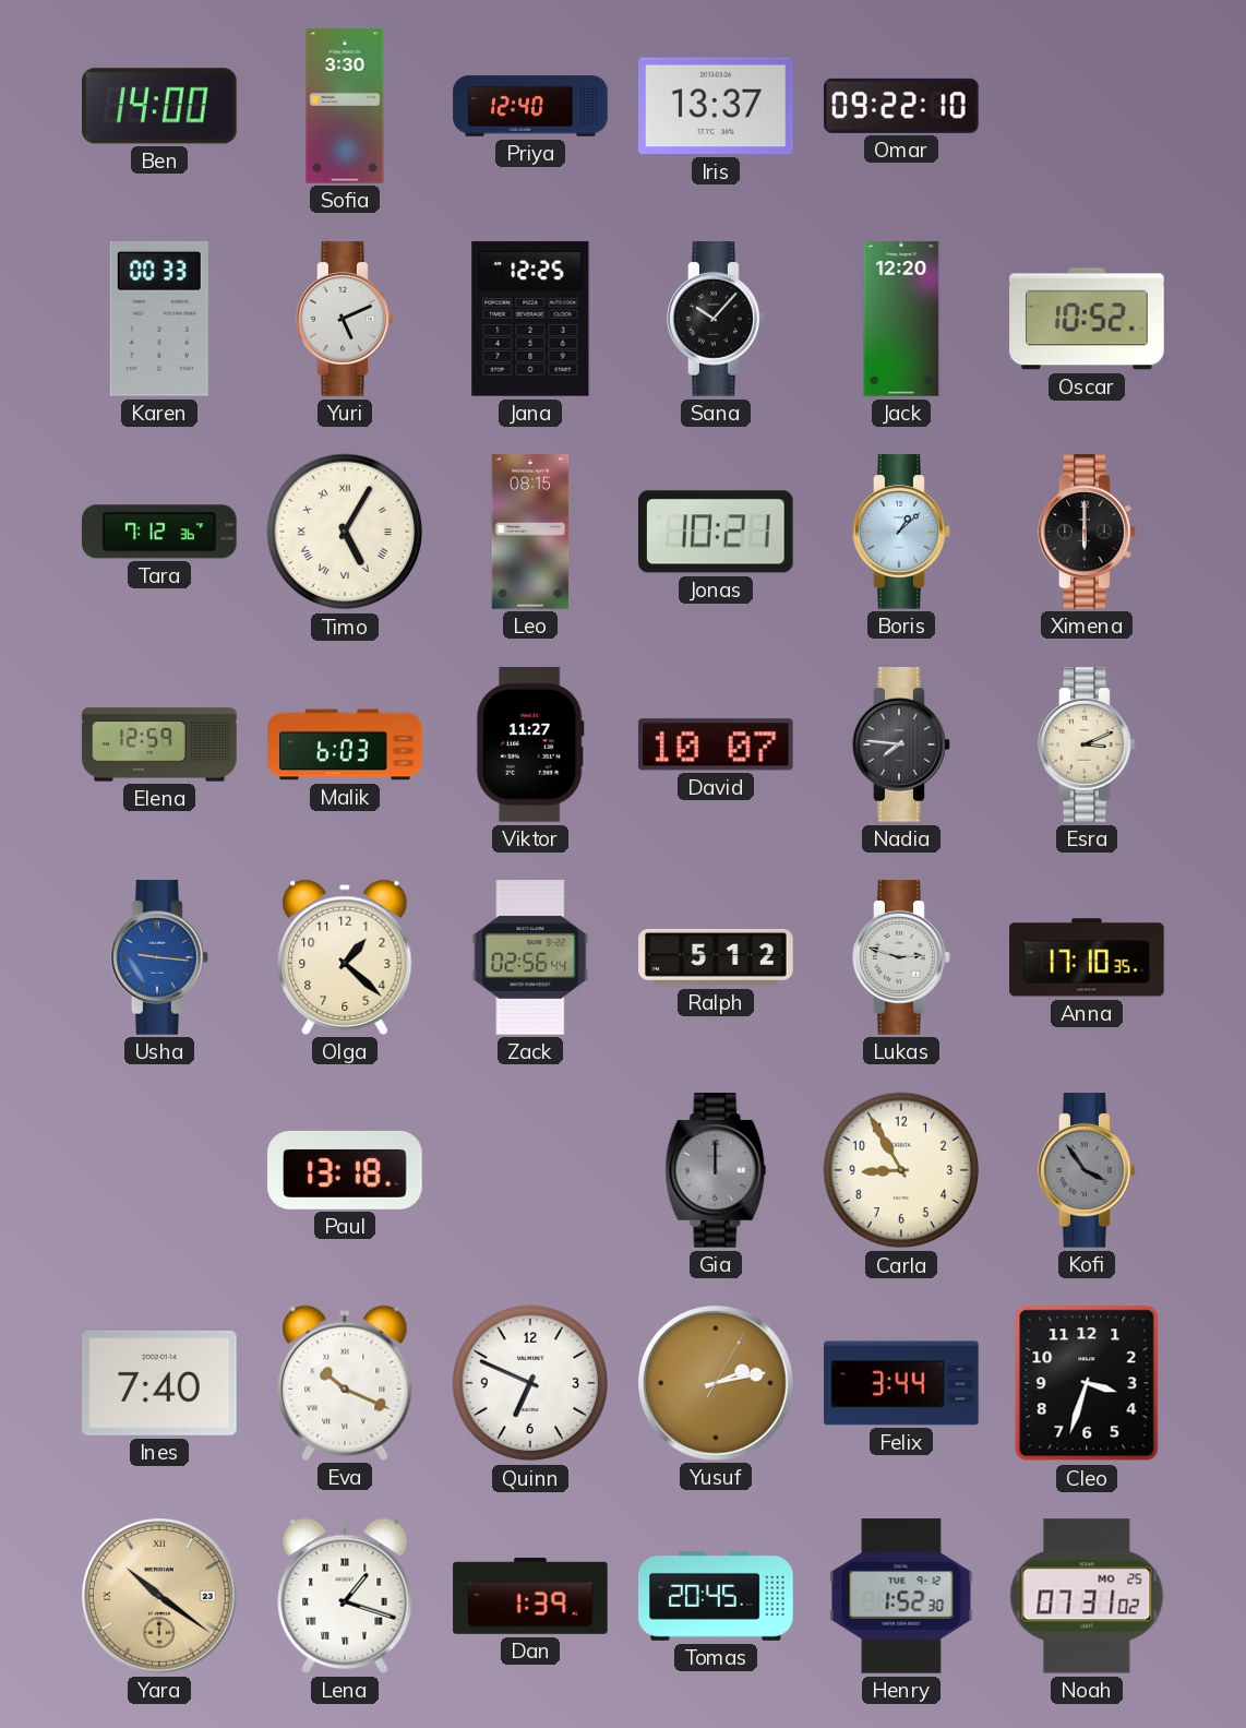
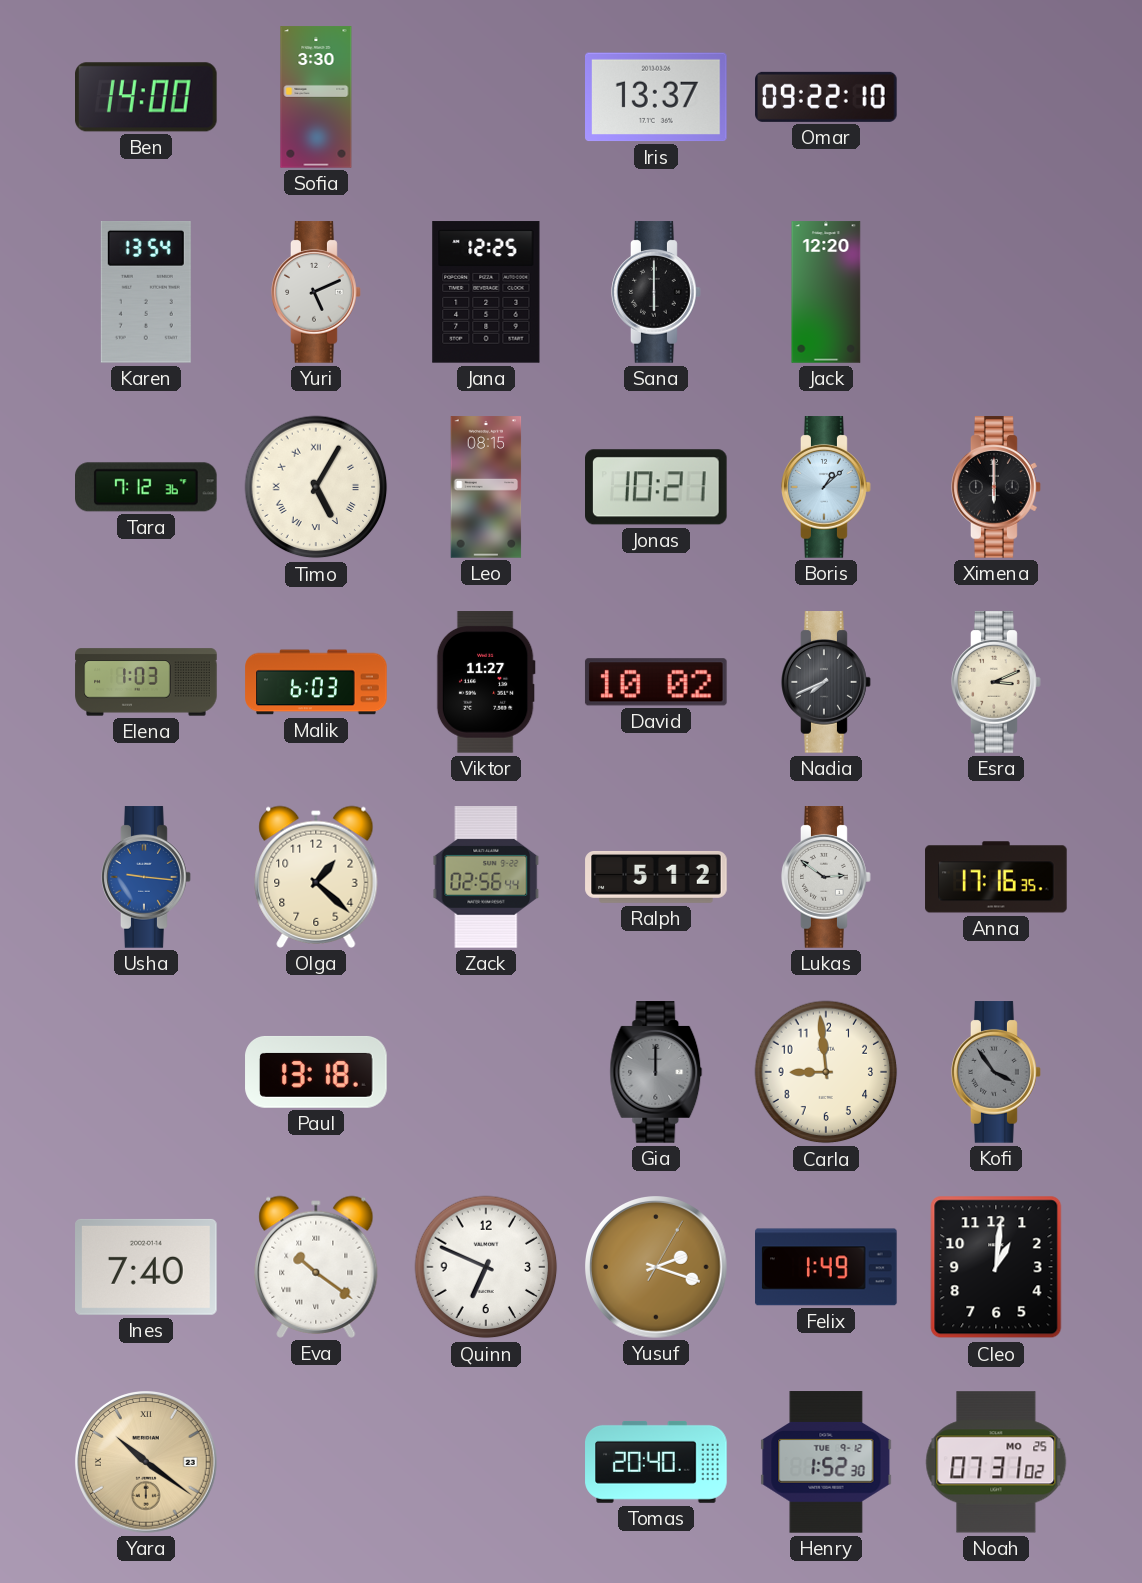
Priya: 12:40 -> none
Karen: 00:33 -> 13:54
Sana: 10:07 -> 6:00
Oscar: 10:52 -> none
Elena: 12:59 -> 1:03
David: 10:07 -> 10:02
Nadia: 7:46 -> 7:41
Lukas: 2:48 -> 2:51
Anna: 17:10 -> 17:16
Carla: 8:55 -> 8:59
Eva: 10:19 -> 10:21
Yusuf: 2:13 -> 2:18
Felix: 3:44 -> 1:49
Cleo: 3:33 -> 1:01
Lena: 1:18 -> none
Dan: 1:39 -> none
Tomas: 20:45 -> 20:40
